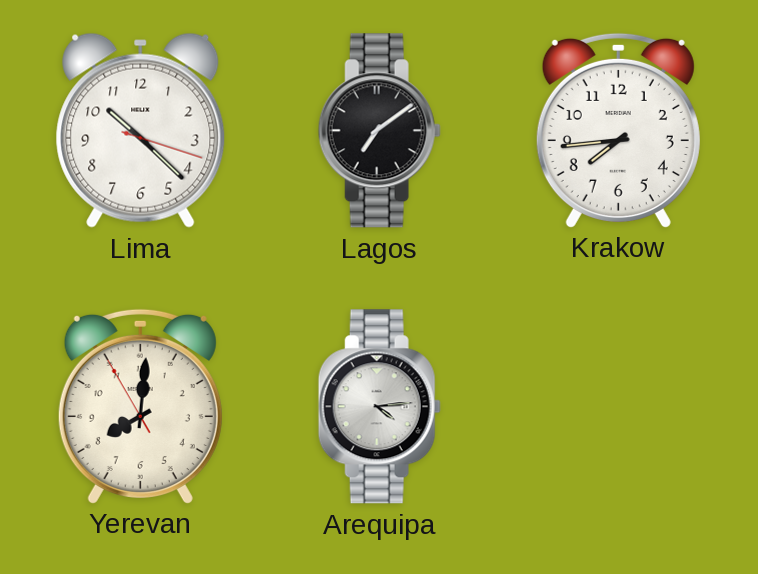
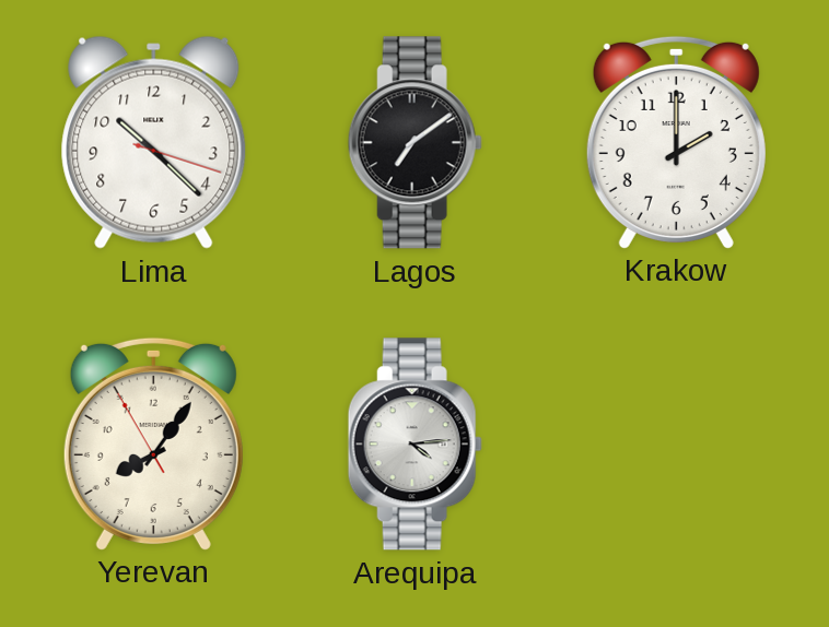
Krakow: 7:44 -> 2:00
Yerevan: 8:00 -> 8:05
